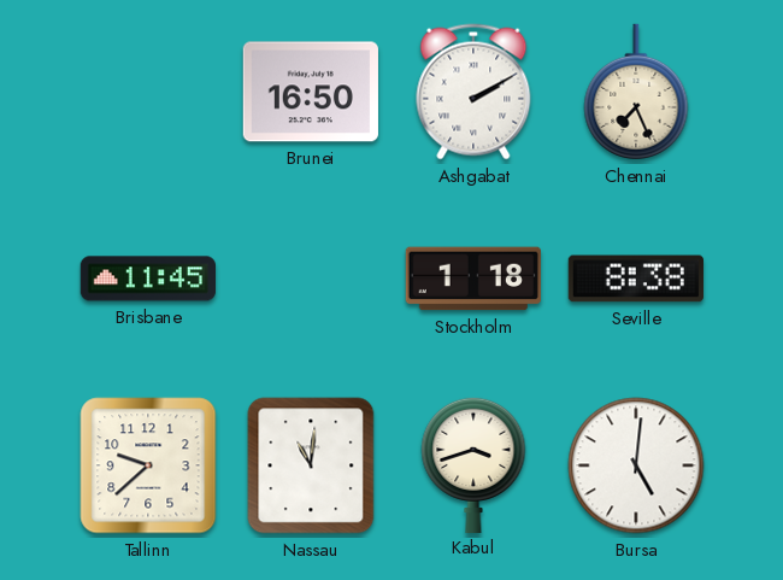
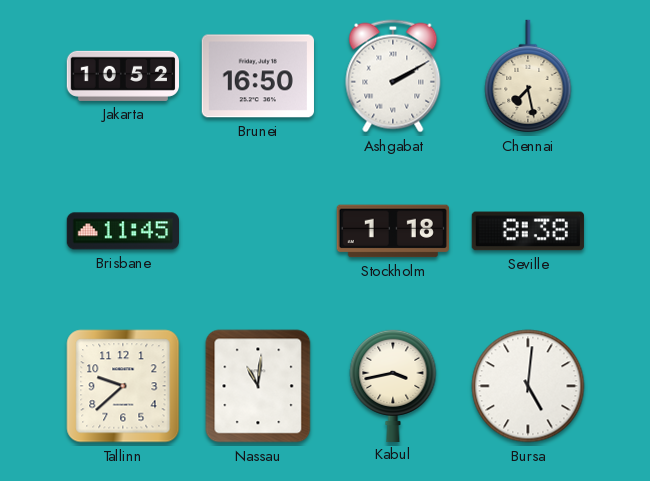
Jakarta: none -> 10:52
Chennai: 7:26 -> 7:28
Kabul: 3:42 -> 3:43
